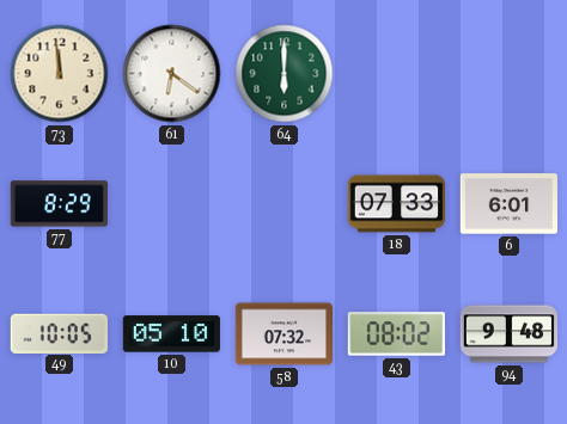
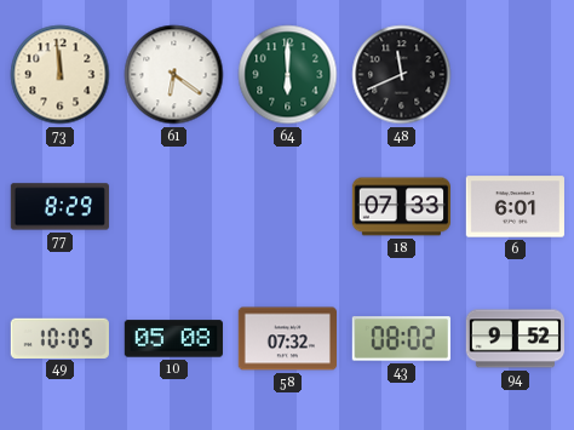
48: none -> 11:41
10: 05:10 -> 05:08
94: 9:48 -> 9:52
